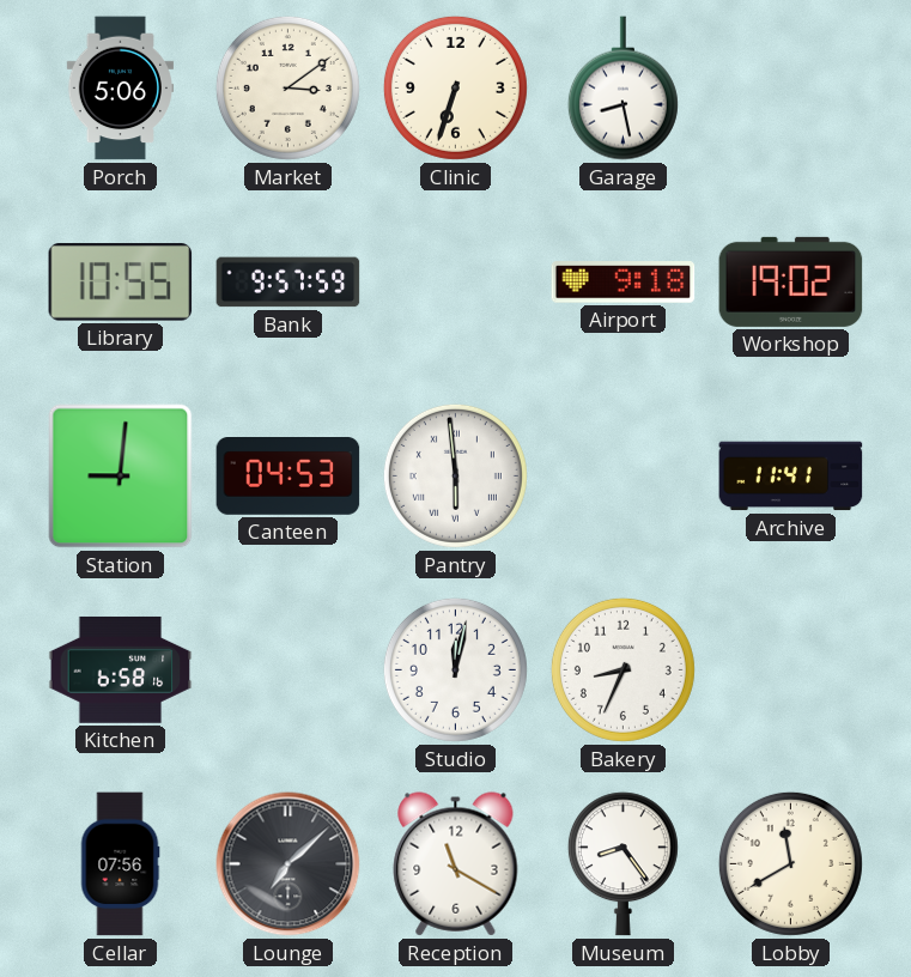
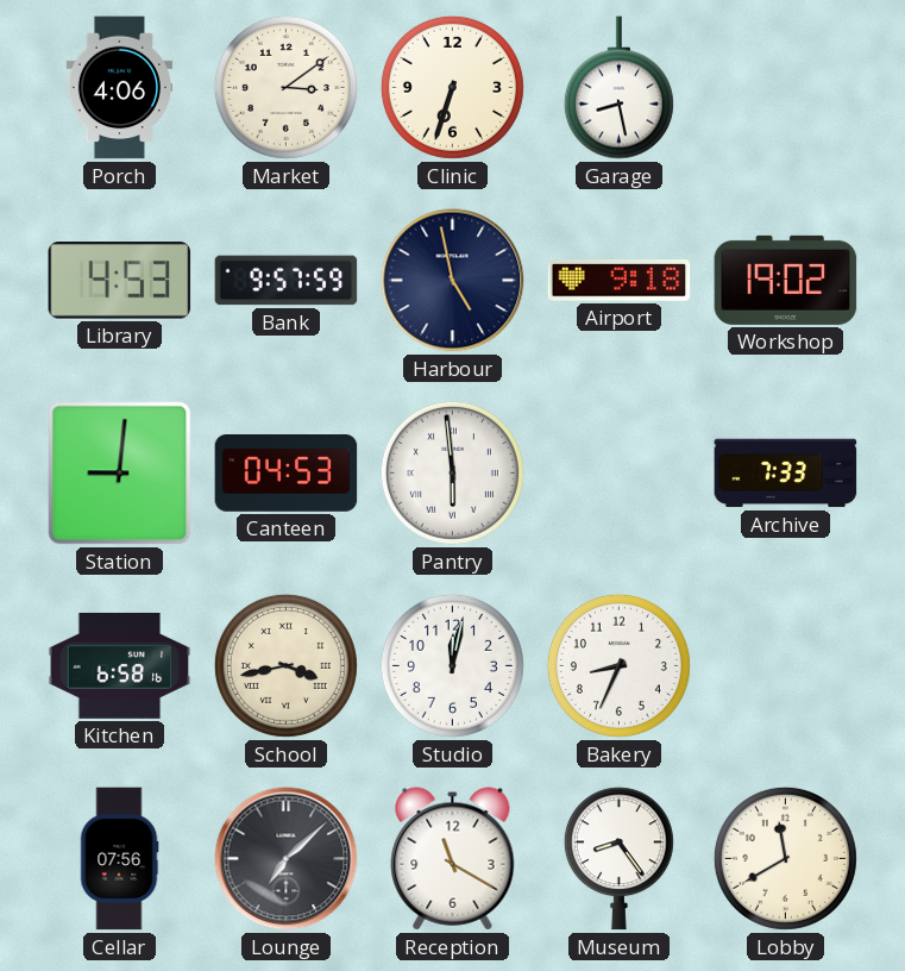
Porch: 5:06 -> 4:06
Library: 10:55 -> 4:53
Harbour: none -> 4:58
Archive: 11:41 -> 7:33
School: none -> 3:43
